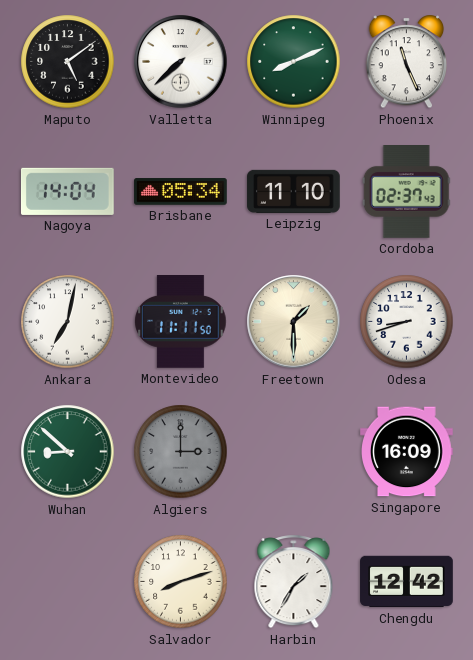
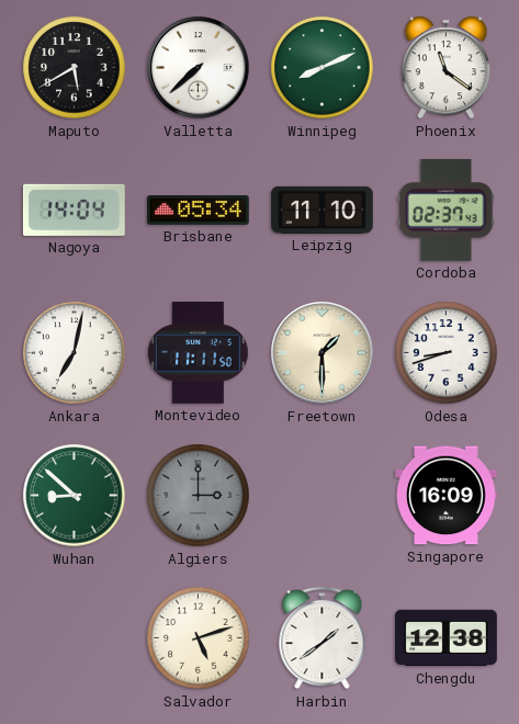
Maputo: 5:09 -> 5:40
Phoenix: 11:26 -> 11:21
Salvador: 8:12 -> 5:12
Harbin: 1:35 -> 1:39
Chengdu: 12:42 -> 12:38
